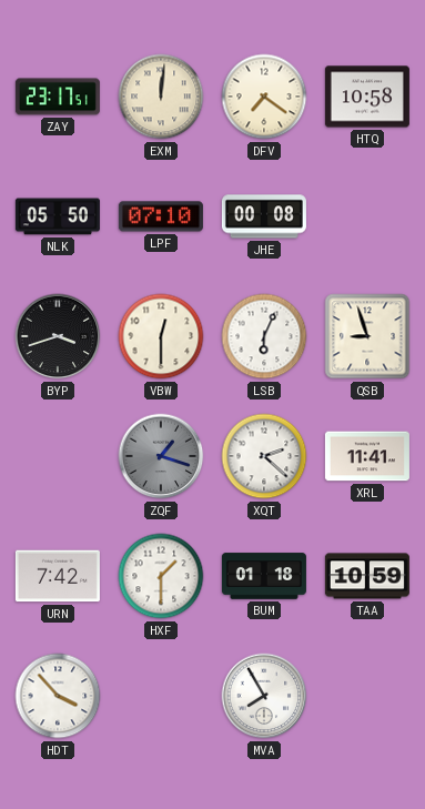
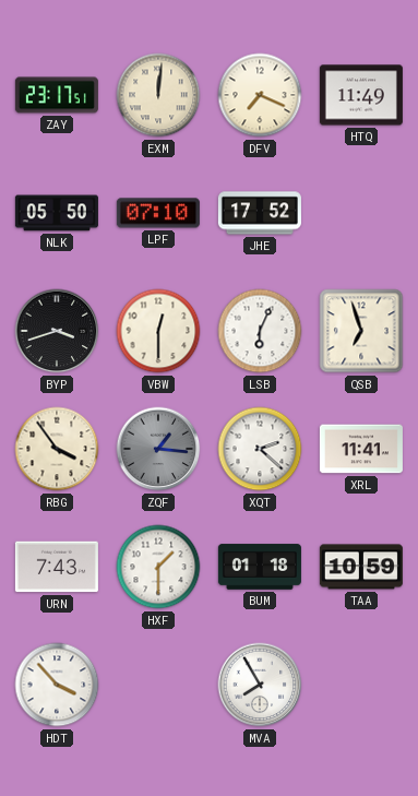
DFV: 7:21 -> 7:19
HTQ: 10:58 -> 11:49
JHE: 00:08 -> 17:52
QSB: 8:57 -> 6:57
RBG: none -> 3:54
ZQF: 1:18 -> 1:16
URN: 7:42 -> 7:43
